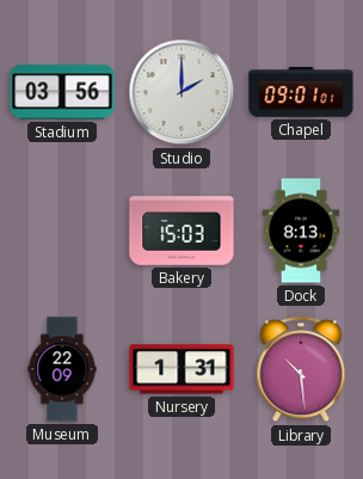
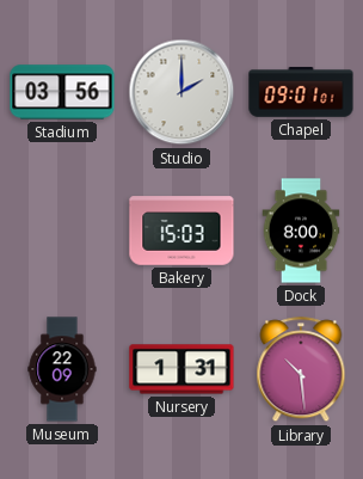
Dock: 8:13 -> 8:00
